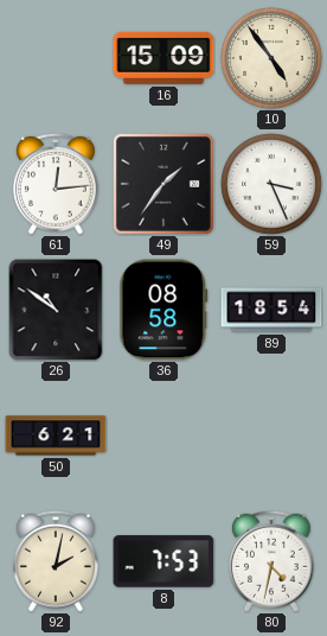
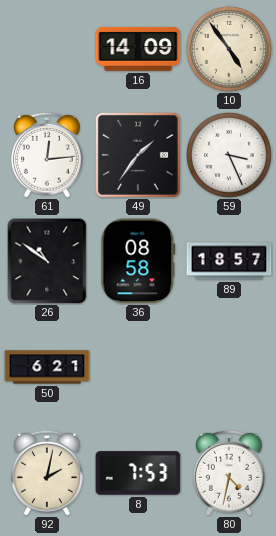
16: 15:09 -> 14:09
89: 18:54 -> 18:57
